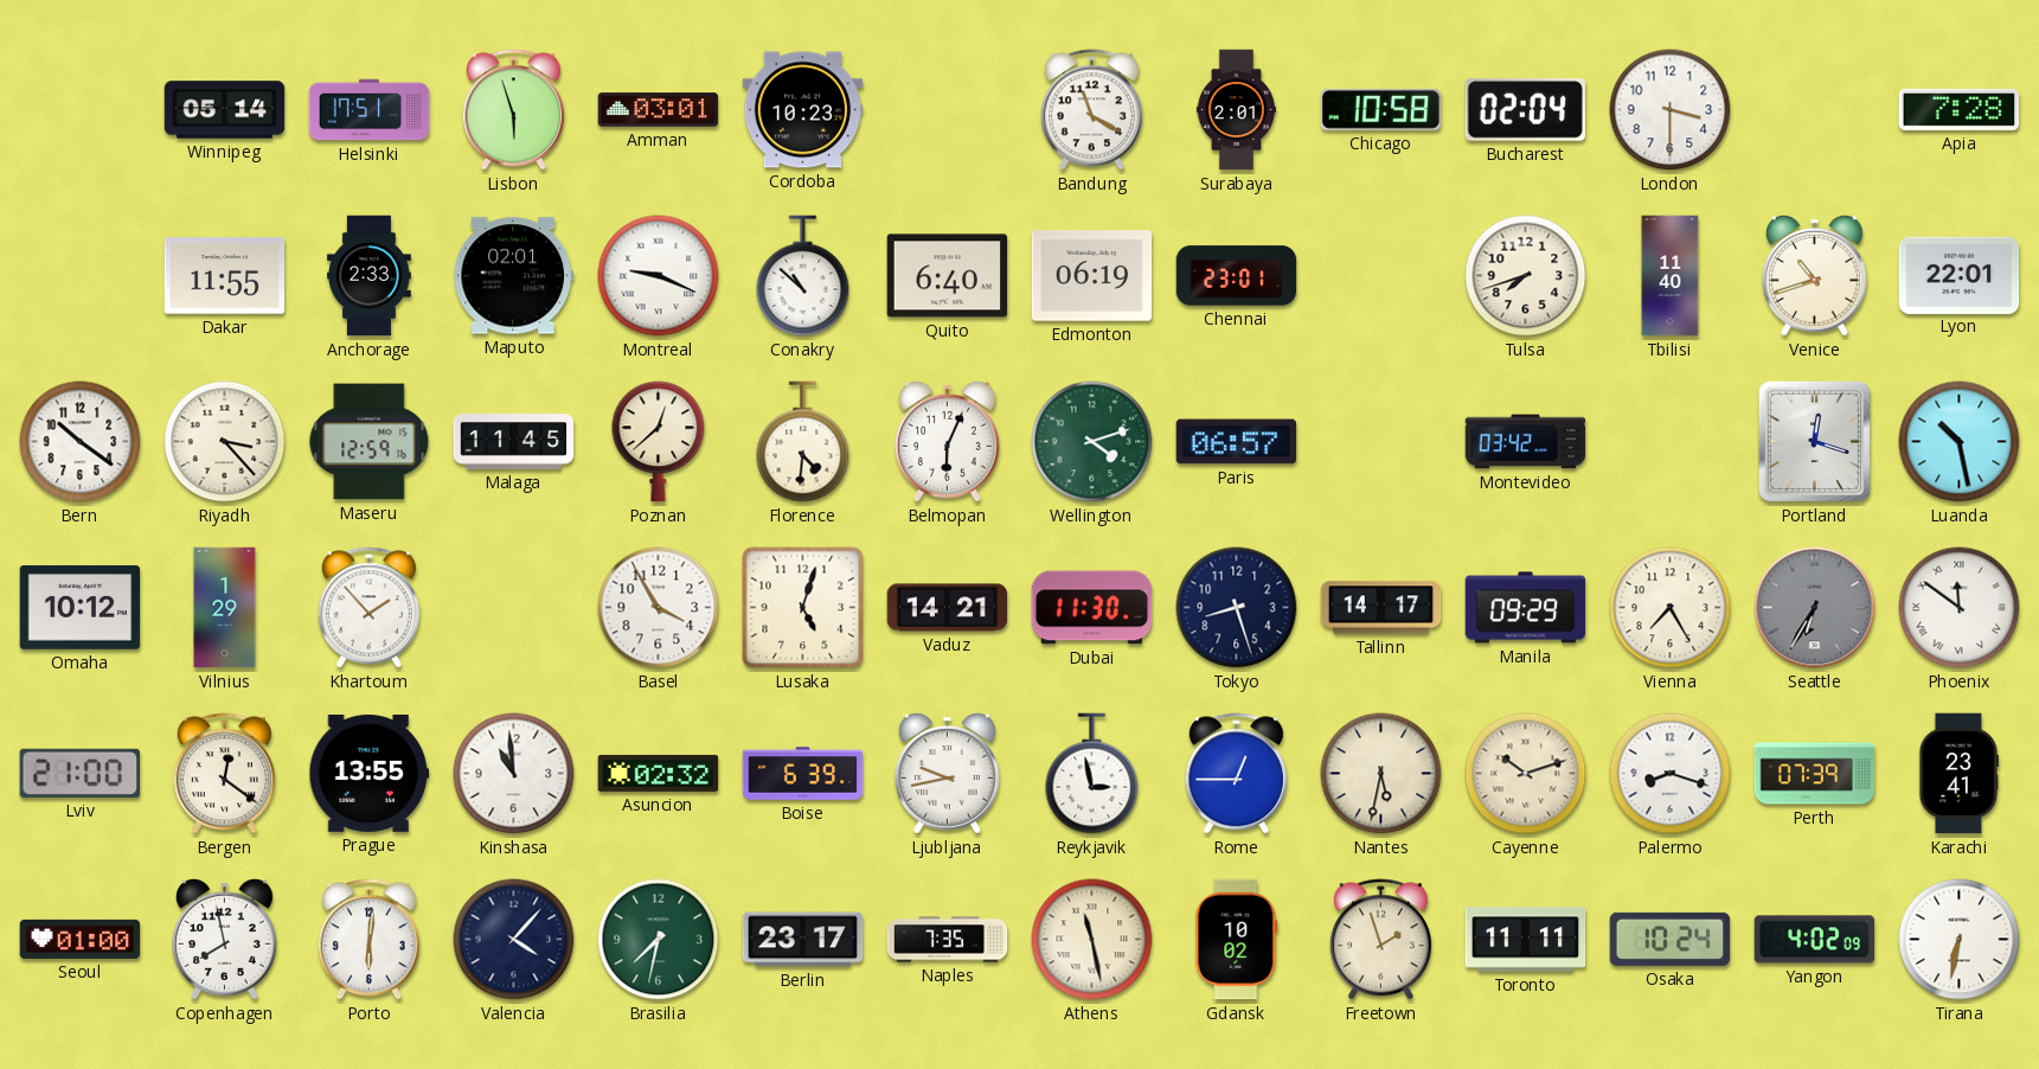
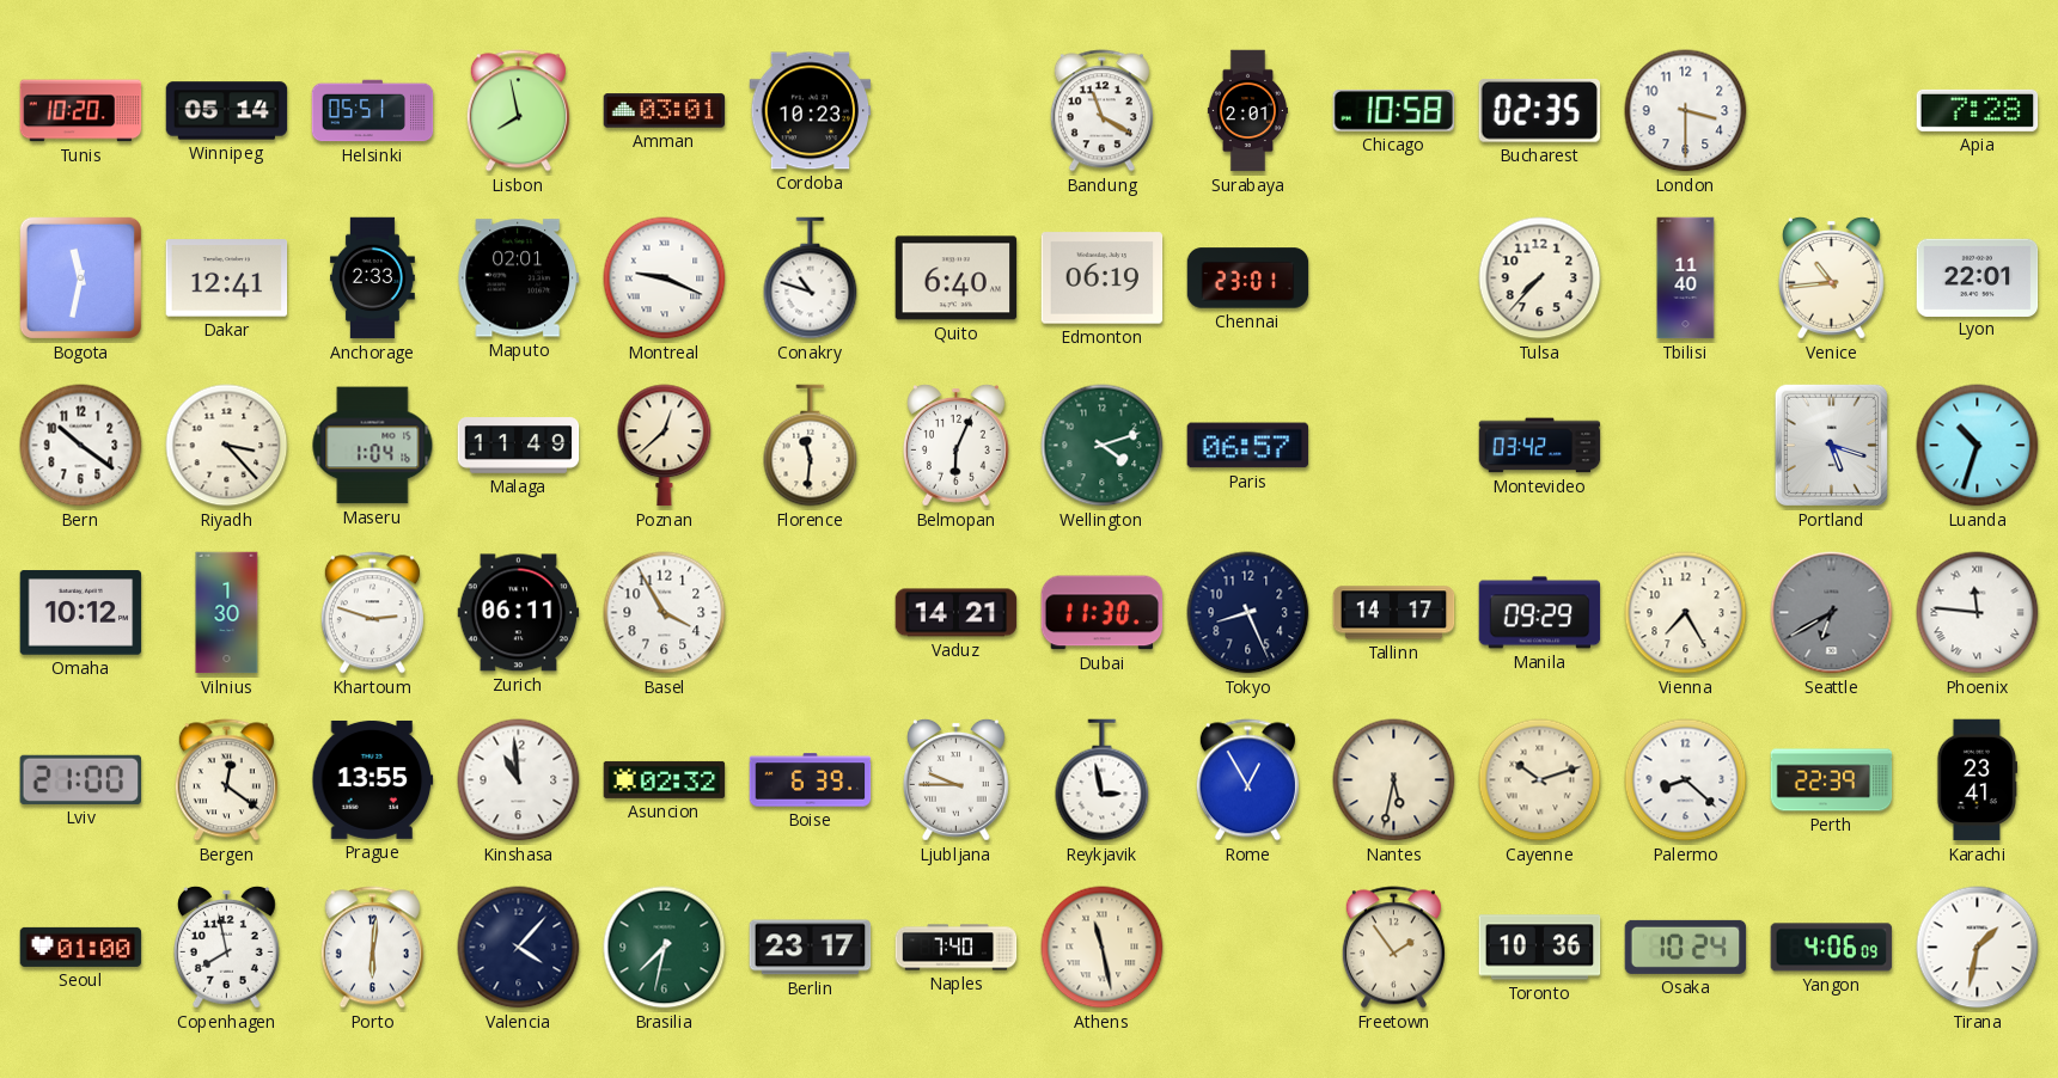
Tunis: none -> 10:20
Helsinki: 17:51 -> 05:51
Lisbon: 5:57 -> 7:58
Bucharest: 02:04 -> 02:35
Bogota: none -> 11:32
Dakar: 11:55 -> 12:41
Conakry: 10:52 -> 10:48
Tulsa: 7:42 -> 7:37
Venice: 10:42 -> 10:44
Maseru: 12:59 -> 1:04
Malaga: 11:45 -> 11:49
Florence: 4:31 -> 11:31
Portland: 12:18 -> 5:18
Luanda: 10:28 -> 10:33
Vilnius: 1:29 -> 1:30
Khartoum: 1:53 -> 2:48
Zurich: none -> 06:11
Lusaka: 5:03 -> none
Tokyo: 8:27 -> 8:26
Seattle: 6:35 -> 6:40
Phoenix: 11:51 -> 11:46
Ljubljana: 9:43 -> 9:45
Rome: 12:45 -> 12:55
Palermo: 8:18 -> 8:22
Perth: 07:39 -> 22:39
Naples: 7:35 -> 7:40
Gdansk: 10:02 -> none
Freetown: 1:57 -> 1:54
Toronto: 11:11 -> 10:36
Yangon: 4:02 -> 4:06
Tirana: 6:32 -> 1:32
